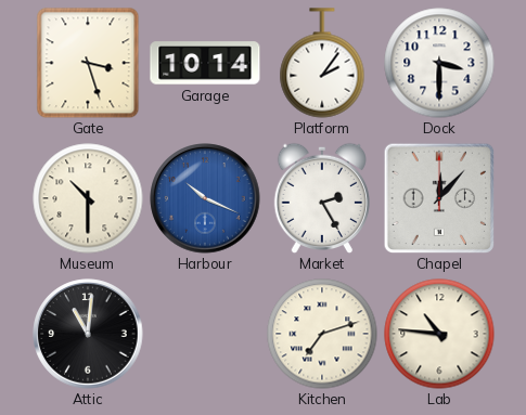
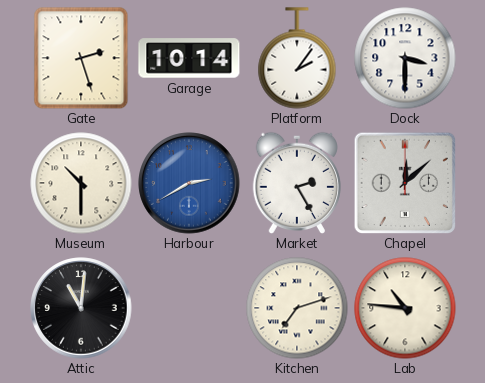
Gate: 3:27 -> 2:27
Harbour: 10:19 -> 2:40
Chapel: 12:07 -> 12:08
